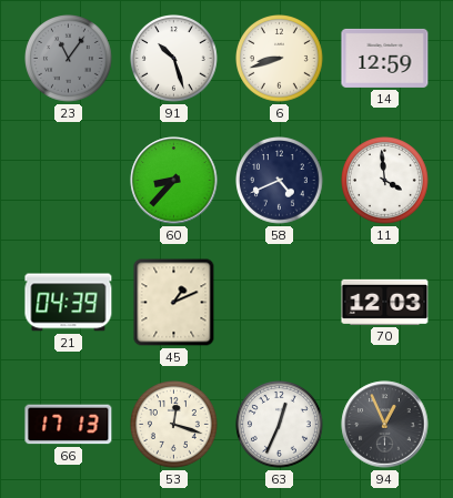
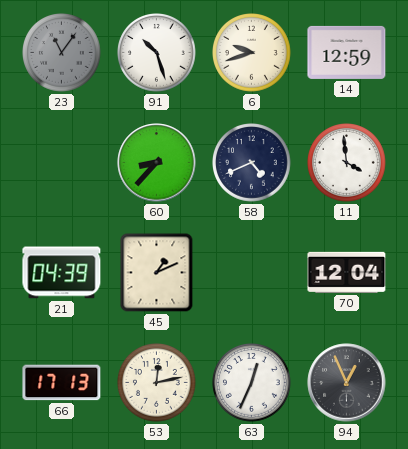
6: 8:42 -> 9:42
70: 12:03 -> 12:04
53: 12:18 -> 12:13
